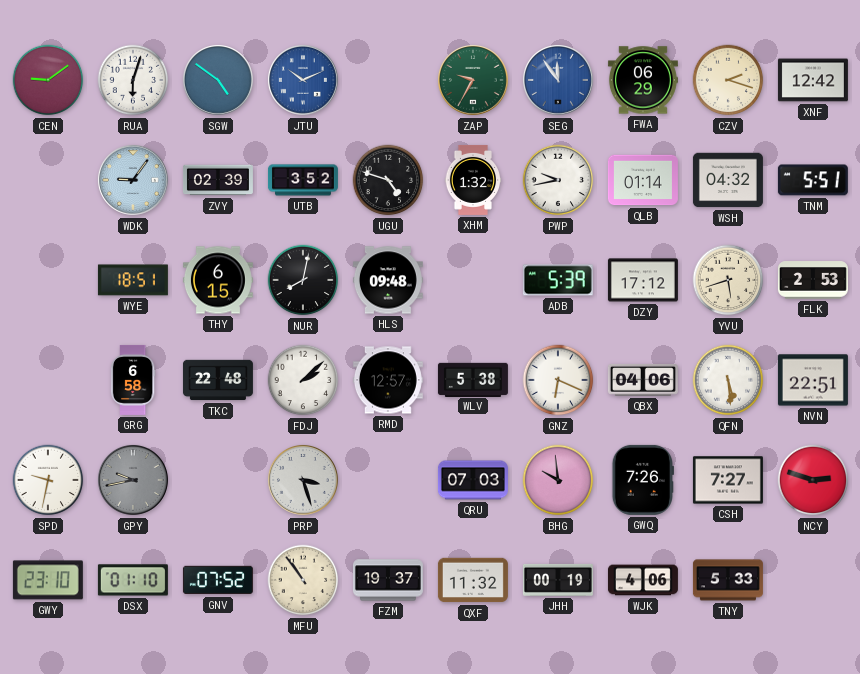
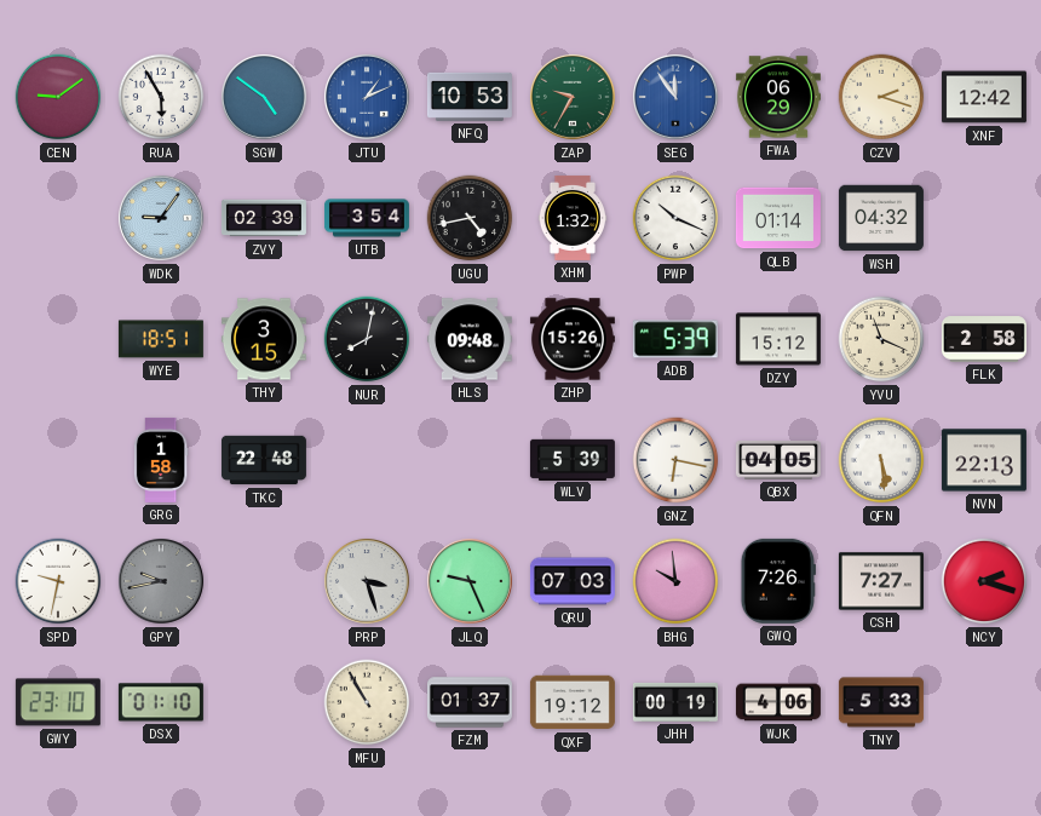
RUA: 6:03 -> 5:55
JTU: 10:11 -> 1:11
NFQ: none -> 10:53
UTB: 3:52 -> 3:54
UGU: 4:48 -> 4:43
PWP: 9:43 -> 10:19
TNM: 5:51 -> none
THY: 6:15 -> 3:15
ZHP: none -> 15:26
DZY: 17:12 -> 15:12
YVU: 5:42 -> 11:19
FLK: 2:53 -> 2:58
GRG: 6:58 -> 1:58
FDJ: 2:08 -> none
RMD: 12:57 -> none
WLV: 5:38 -> 5:39
GNZ: 6:19 -> 6:17
QBX: 04:06 -> 04:05
NVN: 22:51 -> 22:13
JLQ: none -> 9:26
NCY: 2:48 -> 2:18
GNV: 07:52 -> none
MFU: 10:54 -> 10:55
FZM: 19:37 -> 01:37
QXF: 11:32 -> 19:12
